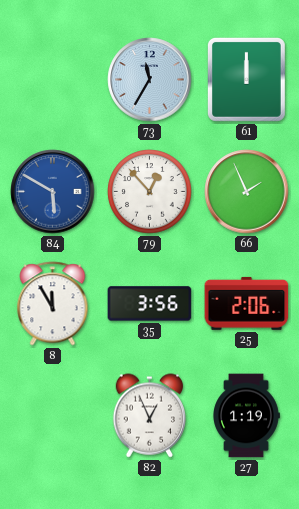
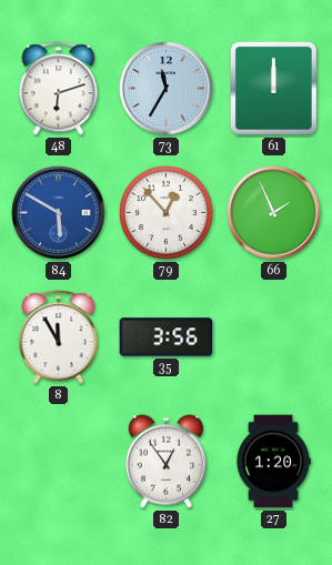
48: none -> 6:12
25: 2:06 -> none
82: 12:56 -> 12:54
27: 1:19 -> 1:20
